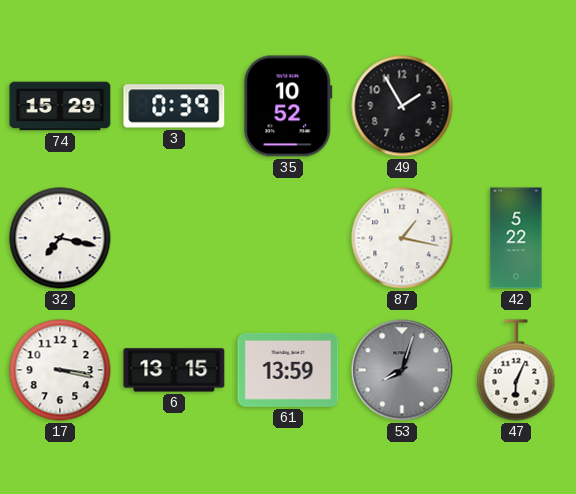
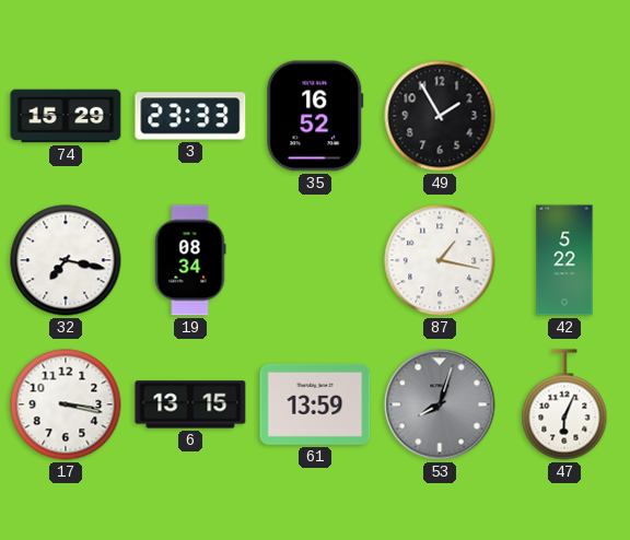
3: 0:39 -> 23:33
35: 10:52 -> 16:52
19: none -> 08:34
